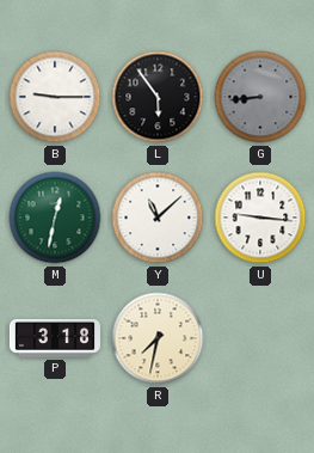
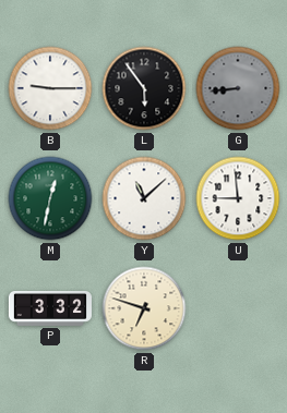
U: 9:16 -> 8:59
P: 3:18 -> 3:32
R: 7:32 -> 6:48
